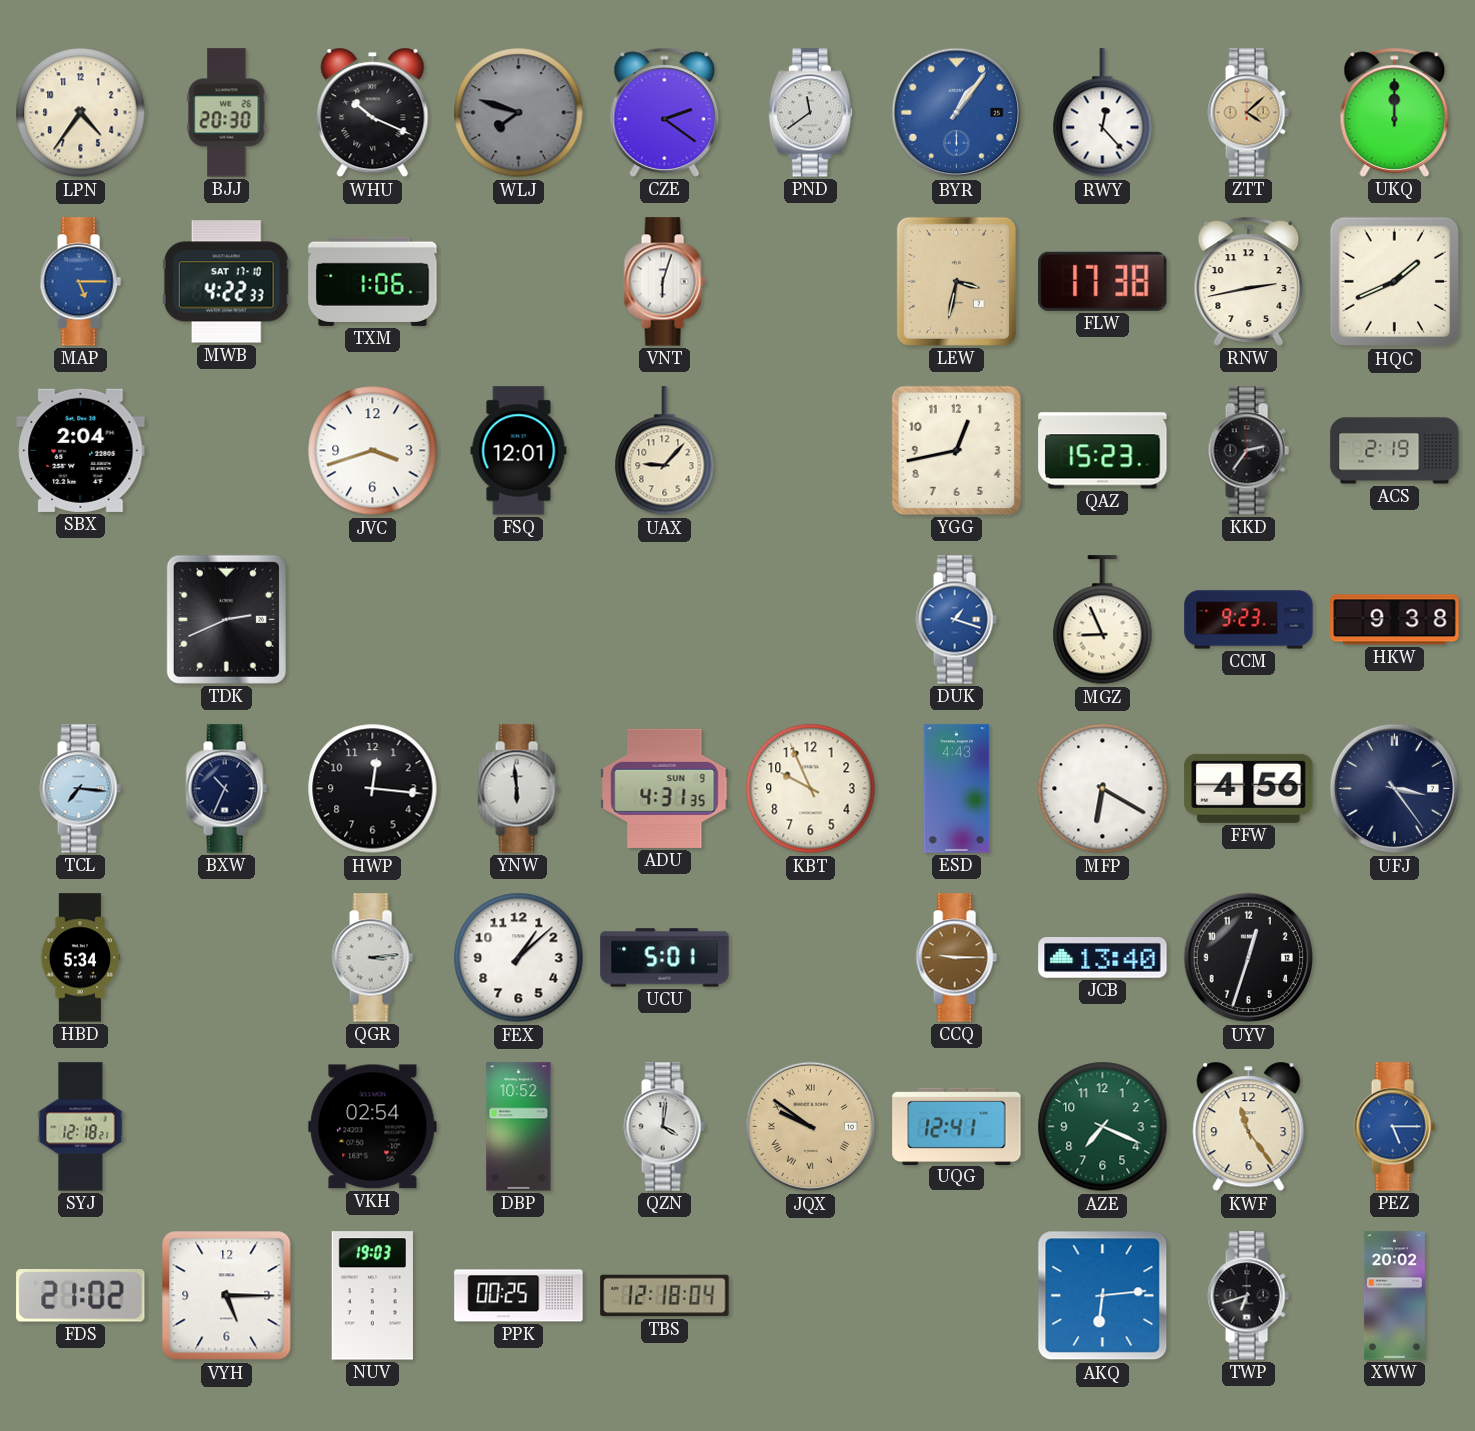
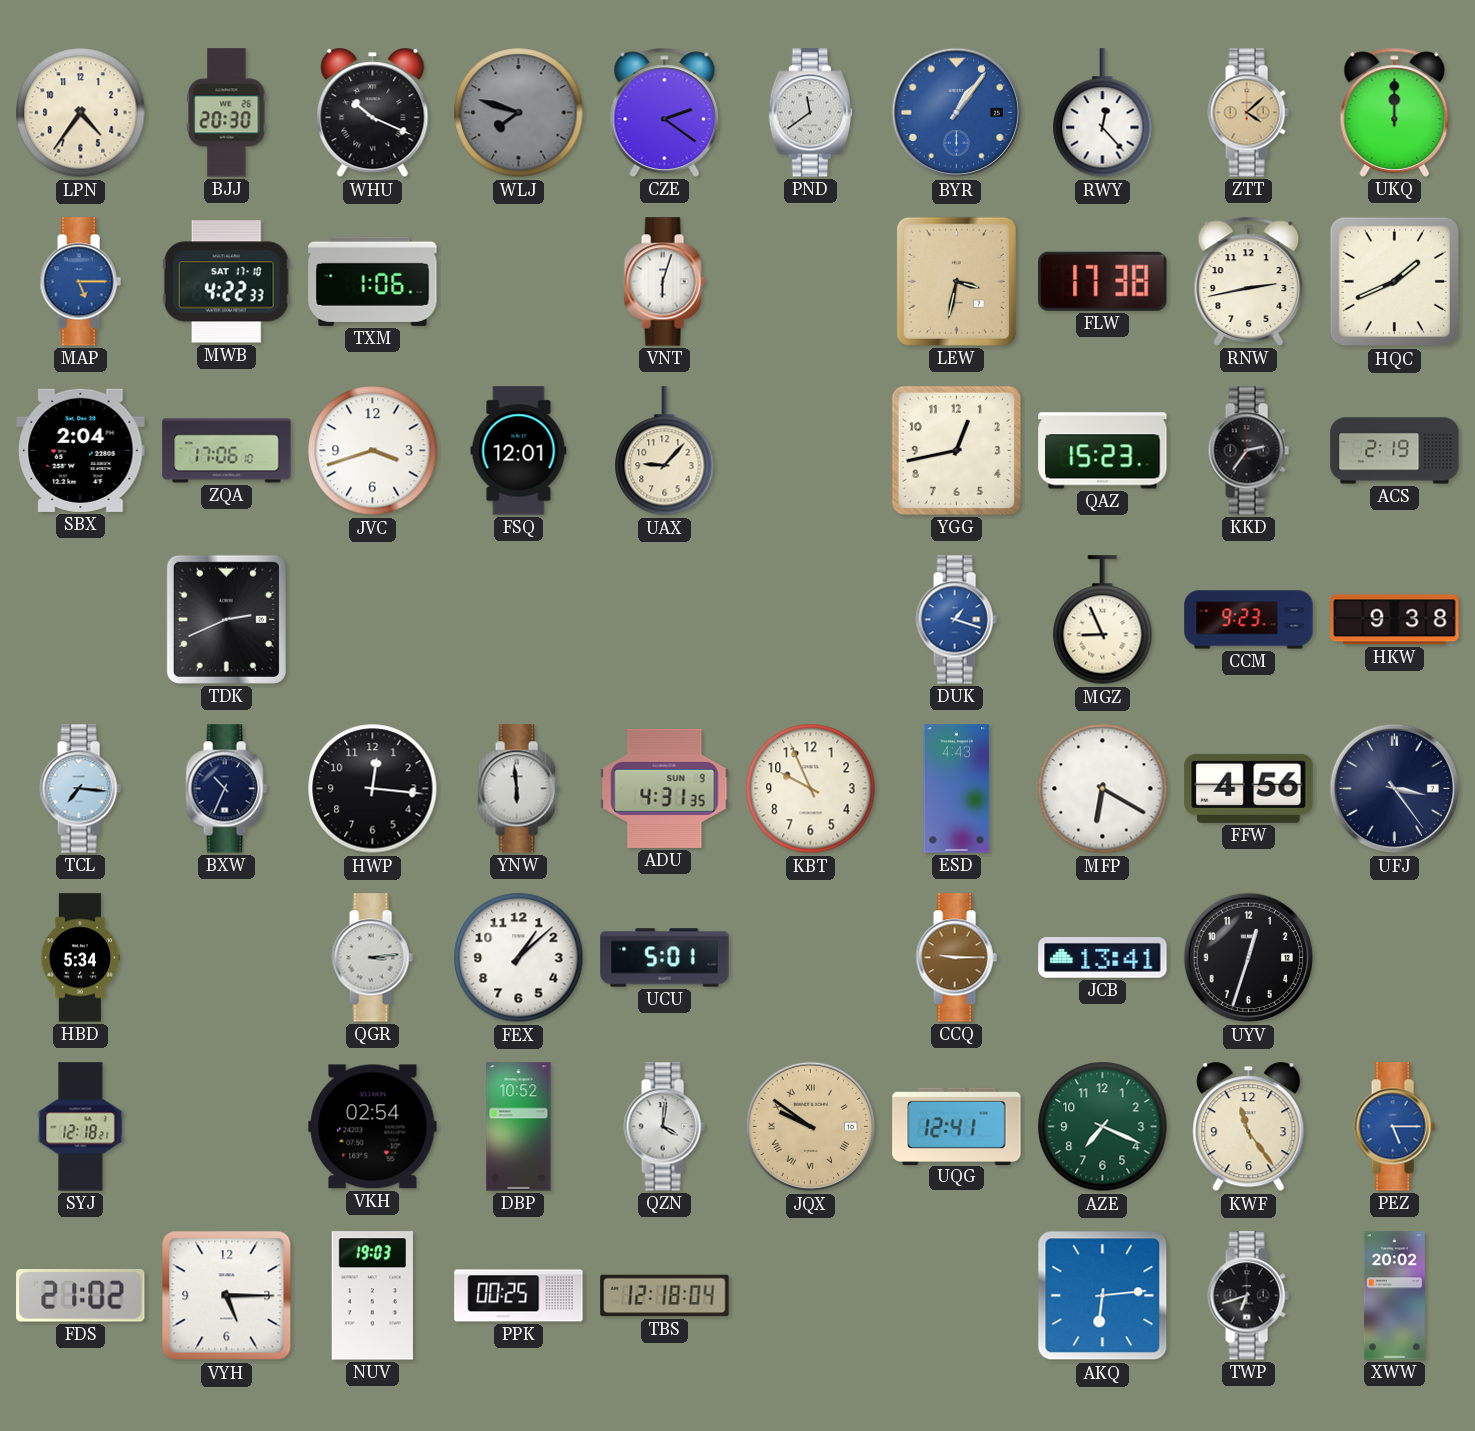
ZQA: none -> 17:06
JCB: 13:40 -> 13:41
